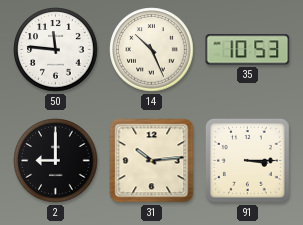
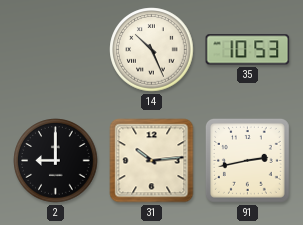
50: 11:46 -> none
91: 3:15 -> 2:43
